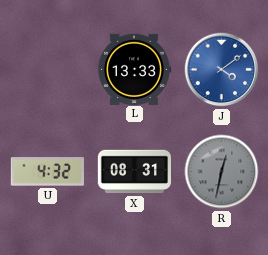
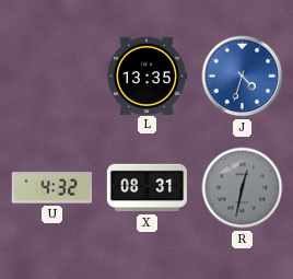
L: 13:33 -> 13:35
J: 4:09 -> 4:33
